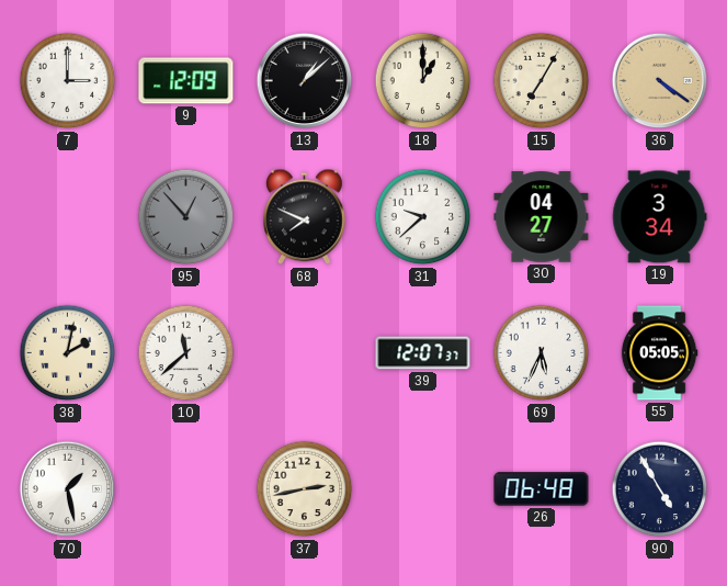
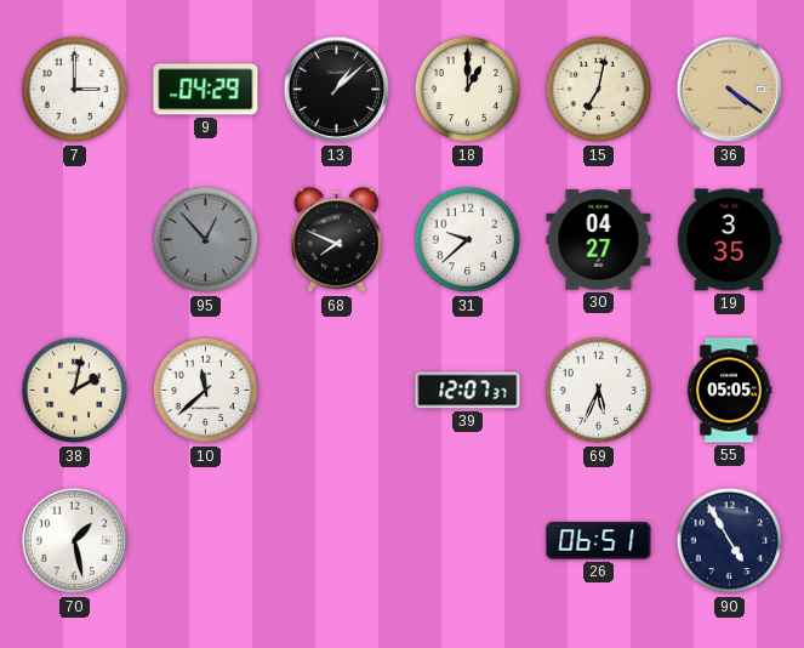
9: 12:09 -> 04:29
15: 7:05 -> 7:02
19: 3:34 -> 3:35
37: 2:43 -> none
26: 06:48 -> 06:51
